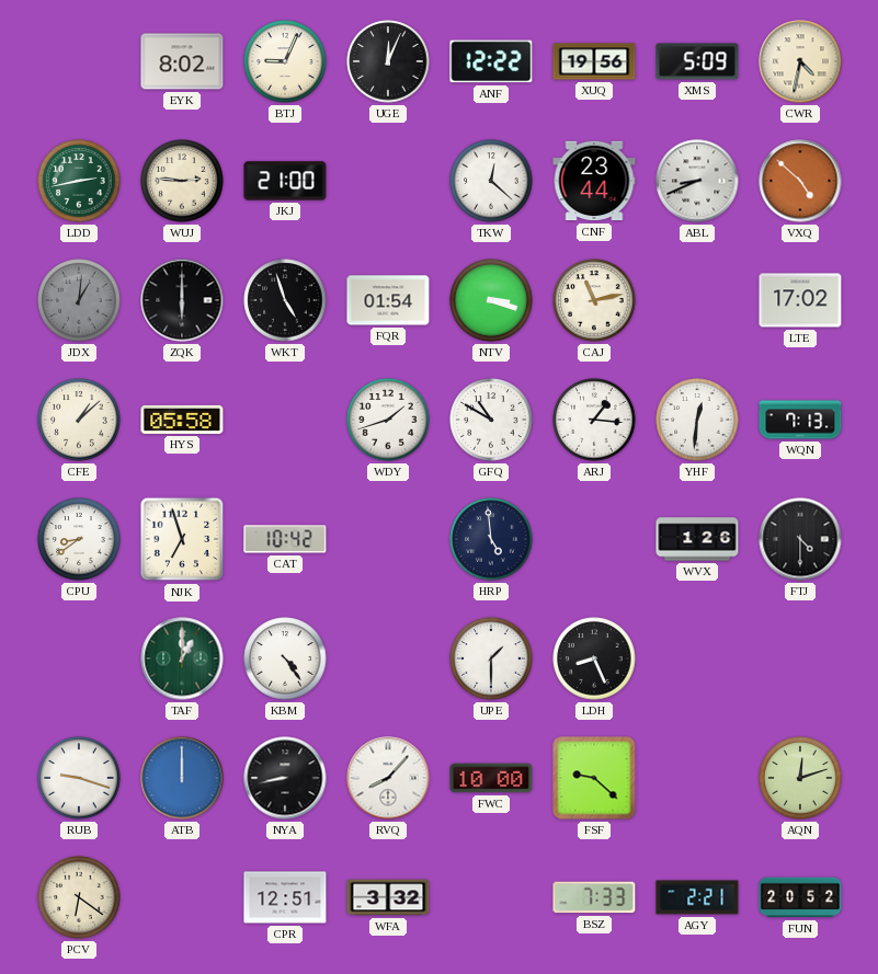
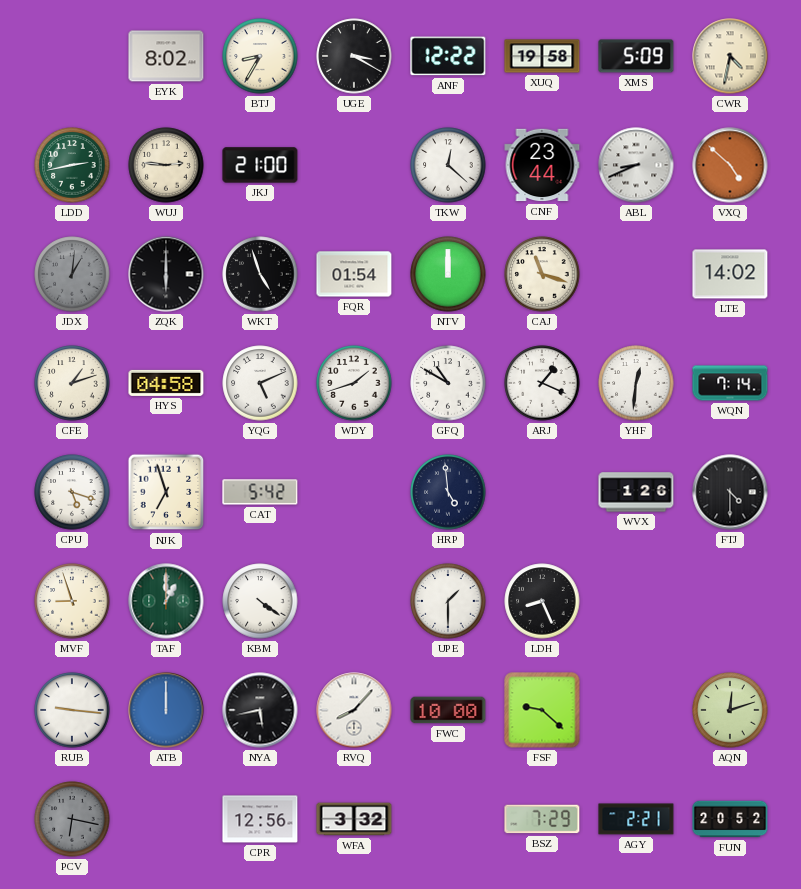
BTJ: 9:04 -> 8:35
UGE: 12:04 -> 3:20
XUQ: 19:56 -> 19:58
NTV: 3:18 -> 12:00
CAJ: 11:13 -> 11:18
LTE: 17:02 -> 14:02
CFE: 1:08 -> 1:12
HYS: 05:58 -> 04:58
YQG: none -> 5:11
ARJ: 1:16 -> 1:19
WQN: 7:13 -> 7:14
CPU: 8:39 -> 5:18
CAT: 10:42 -> 5:42
MVF: none -> 8:57
KBM: 4:24 -> 4:21
RUB: 9:18 -> 9:16
NYA: 8:43 -> 5:43
PCV: 6:21 -> 6:17
PCV dial: cream -> grey
CPR: 12:51 -> 12:56
BSZ: 7:33 -> 7:29
